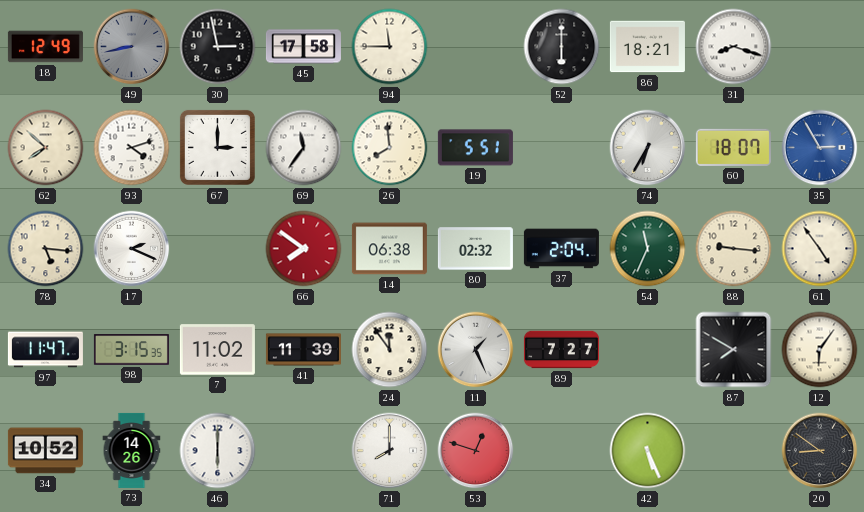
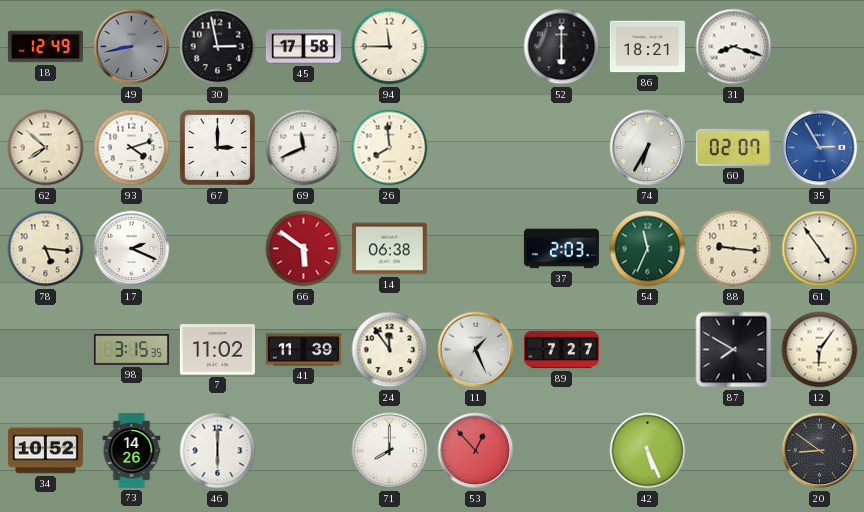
69: 11:36 -> 11:41
19: 5:51 -> none
60: 18:07 -> 02:07
66: 7:51 -> 5:51
80: 02:32 -> none
37: 2:04 -> 2:03
97: 11:47 -> none
53: 12:48 -> 12:53
